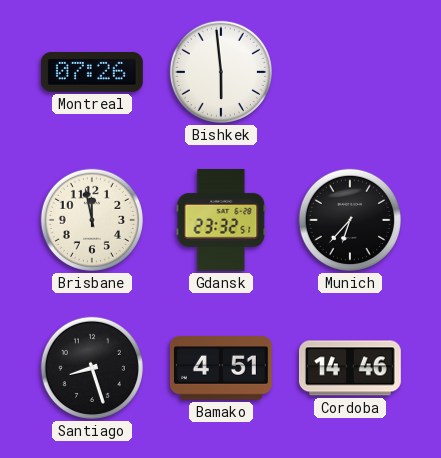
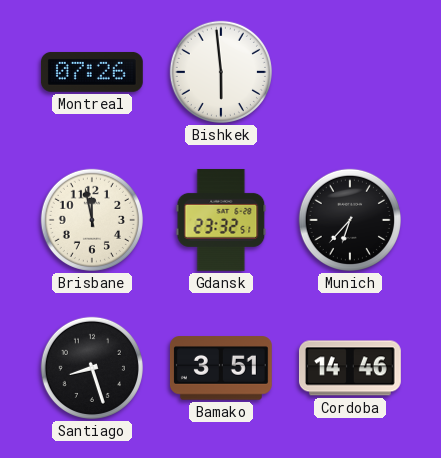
Bamako: 4:51 -> 3:51
